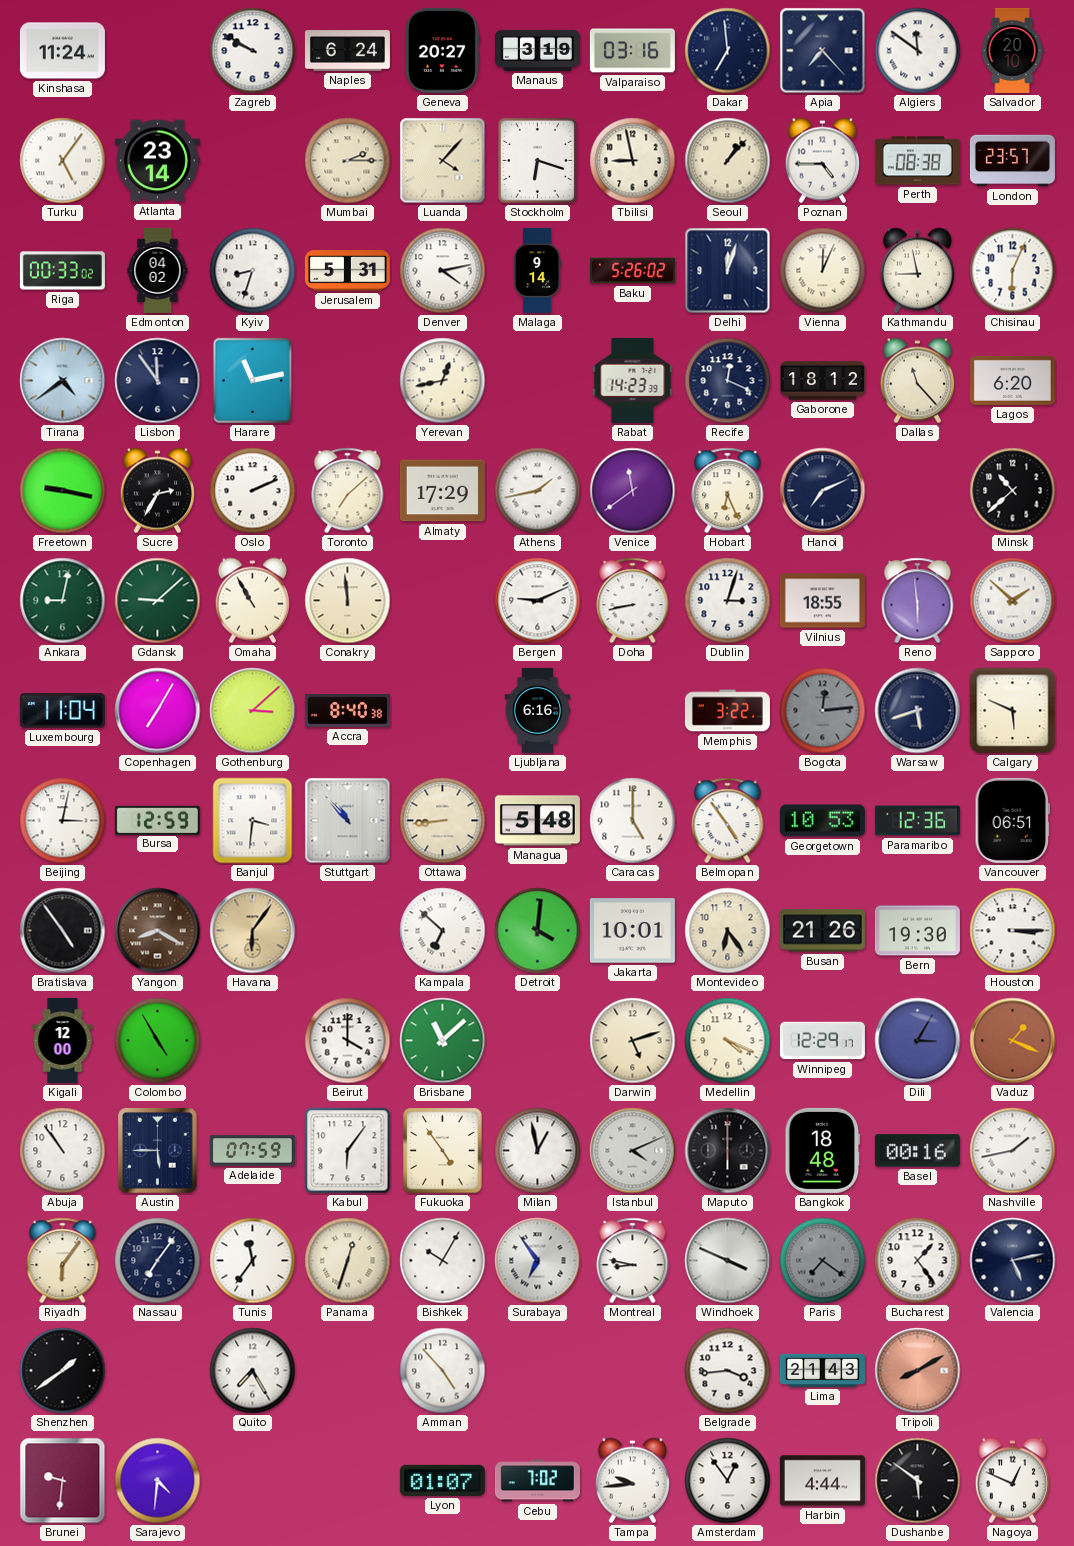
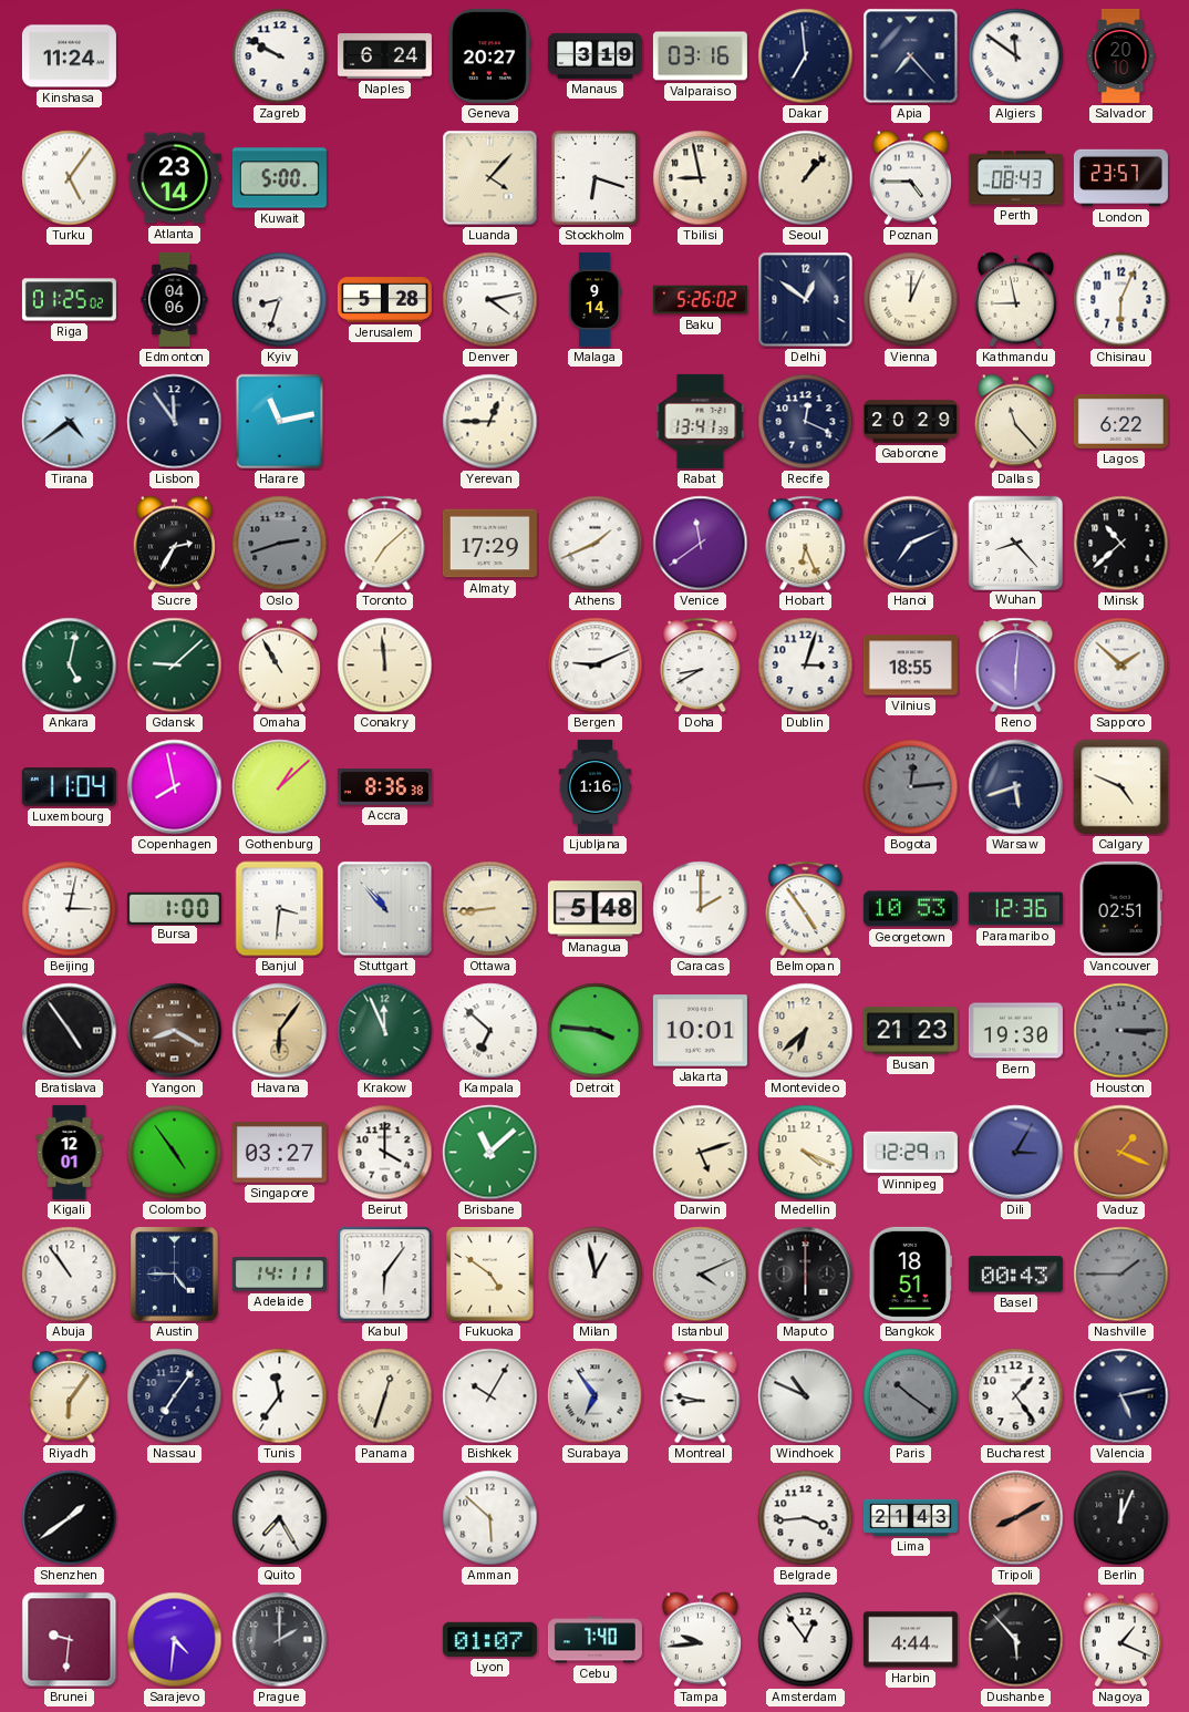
Kuwait: none -> 5:00
Mumbai: 2:15 -> none
Perth: 08:38 -> 08:43
Riga: 00:33 -> 01:25
Edmonton: 04:02 -> 04:06
Jerusalem: 5:31 -> 5:28
Delhi: 12:03 -> 12:51
Yerevan: 12:43 -> 12:45
Rabat: 14:23 -> 13:41
Gaborone: 18:12 -> 20:29
Lagos: 6:20 -> 6:22
Freetown: 9:17 -> none
Oslo: 2:11 -> 2:42
Oslo dial: white -> grey
Athens: 1:43 -> 1:41
Wuhan: none -> 8:23
Ankara: 9:02 -> 5:02
Doha: 8:43 -> 8:40
Reno: 5:59 -> 6:01
Copenhagen: 7:05 -> 7:58
Gothenburg: 3:08 -> 1:08
Accra: 8:40 -> 8:36
Ljubljana: 6:16 -> 1:16
Memphis: 3:22 -> none
Calgary: 5:49 -> 4:49
Bursa: 12:59 -> 1:00
Caracas: 5:00 -> 2:00
Vancouver: 06:51 -> 02:51
Krakow: none -> 11:56
Detroit: 4:01 -> 3:46
Montevideo: 6:24 -> 6:38
Busan: 21:26 -> 21:23
Houston dial: white -> grey
Kigali: 12:00 -> 12:01
Colombo: 4:55 -> 4:54
Singapore: none -> 03:27
Austin: 5:45 -> 4:45
Adelaide: 07:59 -> 14:11
Fukuoka: 4:54 -> 4:51
Bangkok: 18:48 -> 18:51
Basel: 00:16 -> 00:43
Nashville: 1:43 -> 1:45
Nashville dial: white -> grey
Windhoek: 3:49 -> 10:49
Paris: 7:21 -> 10:21
Amman: 4:53 -> 5:52
Berlin: none -> 12:04
Prague: none -> 2:00
Cebu: 7:02 -> 7:40
Dushanbe: 5:51 -> 5:53
Nagoya: 12:49 -> 1:19
